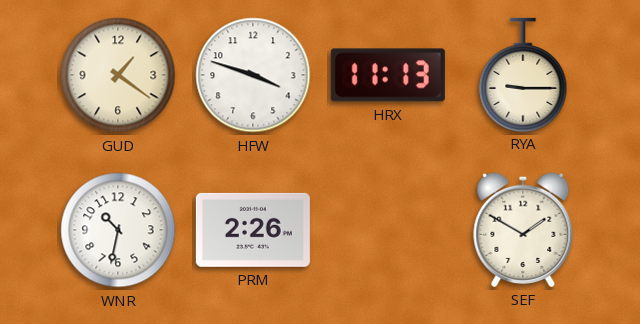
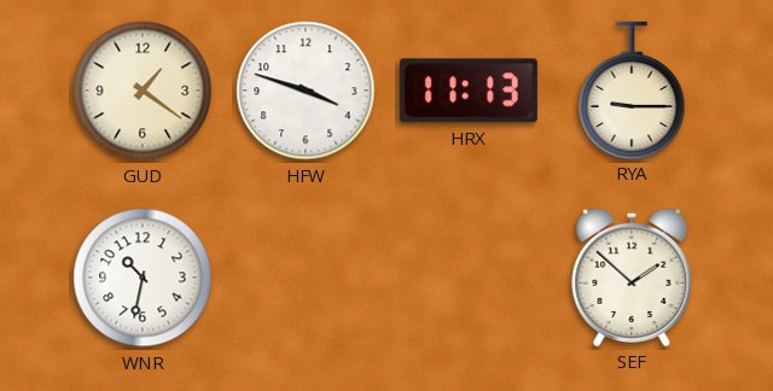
PRM: 2:26 -> none
SEF: 1:50 -> 1:52
